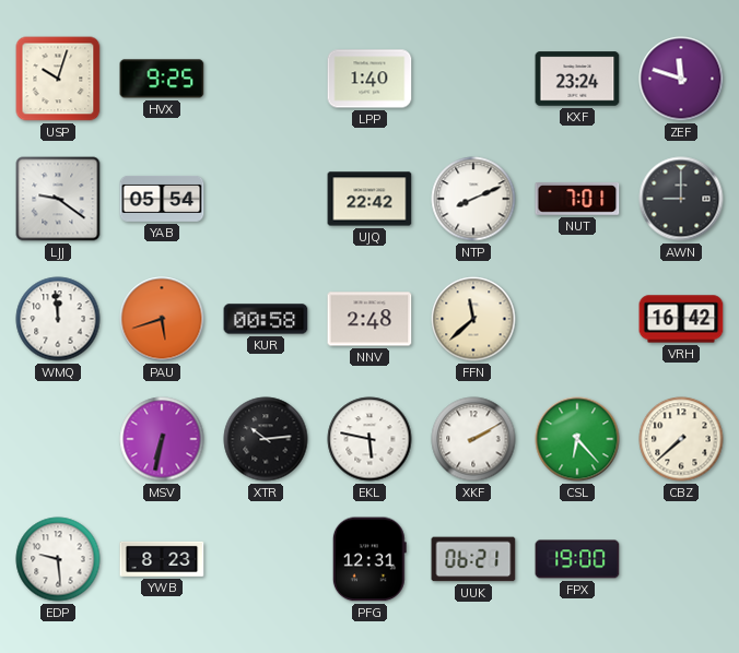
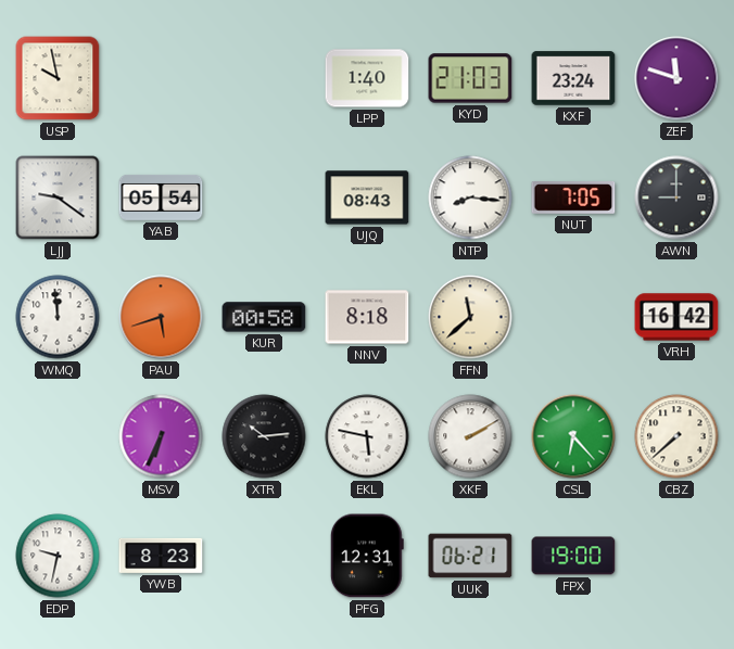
USP: 10:03 -> 9:58
HVX: 9:25 -> none
KYD: none -> 21:03
UJQ: 22:42 -> 08:43
NTP: 8:11 -> 8:16
NUT: 7:01 -> 7:05
NNV: 2:48 -> 8:18
MSV: 6:32 -> 6:34
EDP: 9:29 -> 9:32
